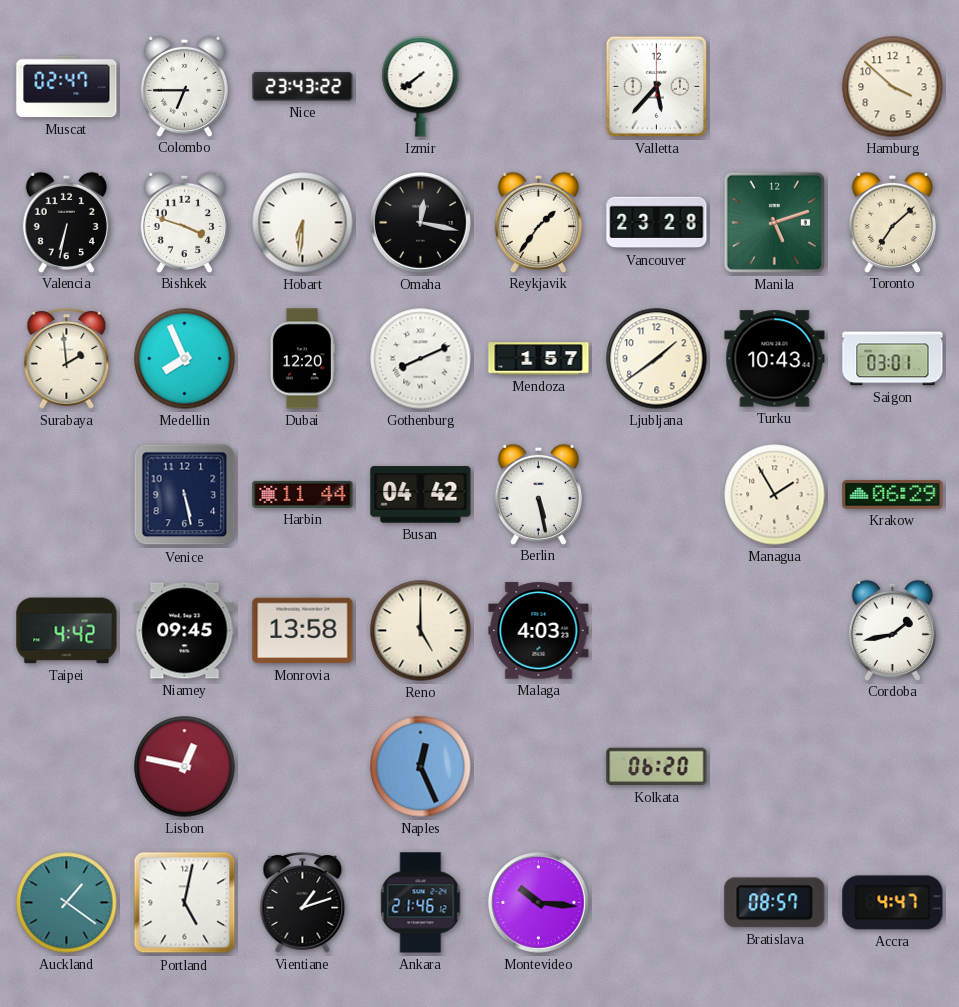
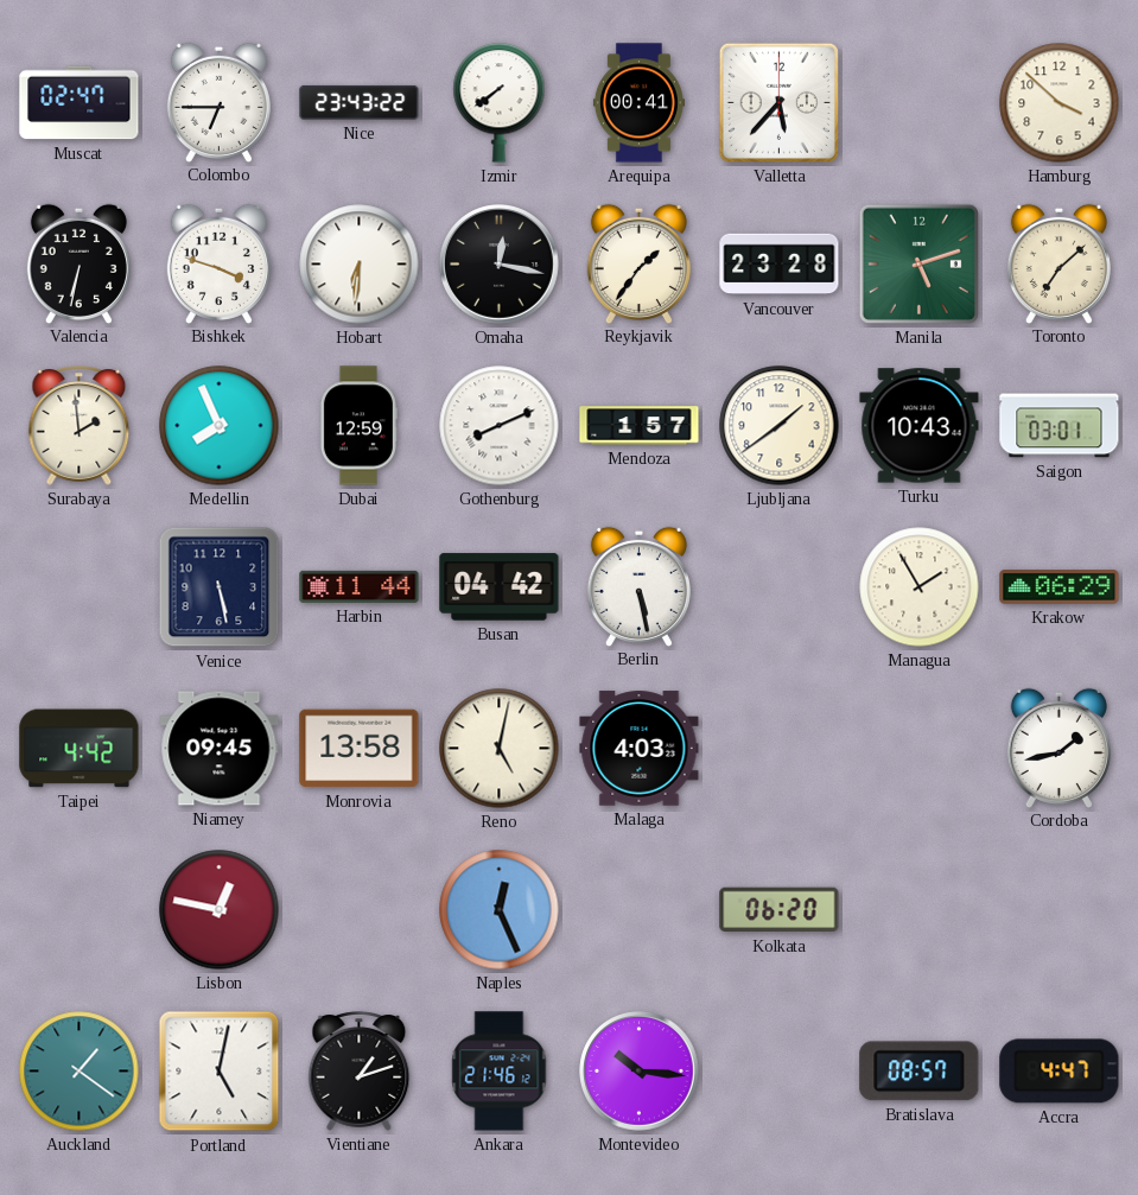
Arequipa: none -> 00:41
Dubai: 12:20 -> 12:59
Reno: 5:00 -> 5:02
